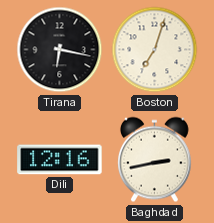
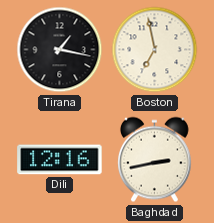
Tirana: 6:17 -> 1:17
Boston: 7:03 -> 6:58
